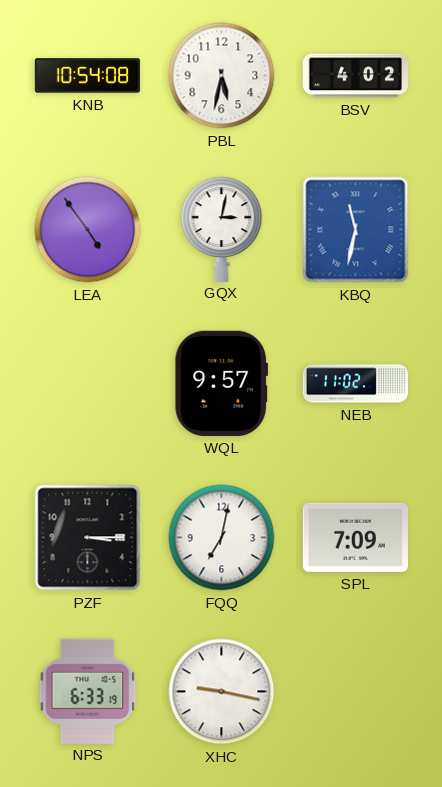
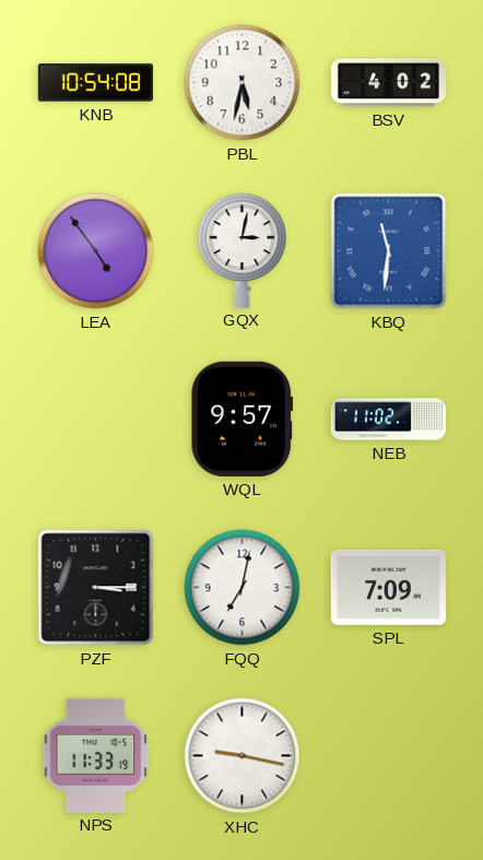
KBQ: 11:32 -> 11:31
NPS: 6:33 -> 11:33
